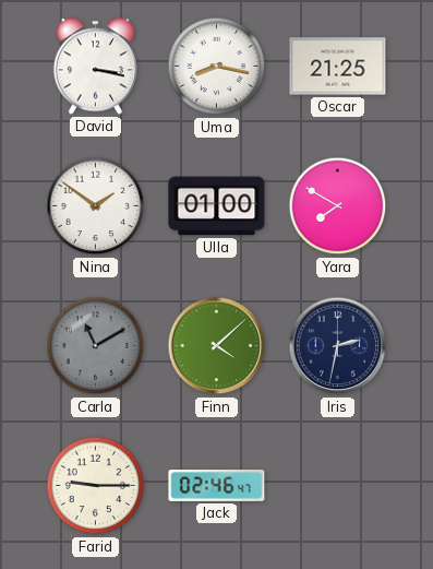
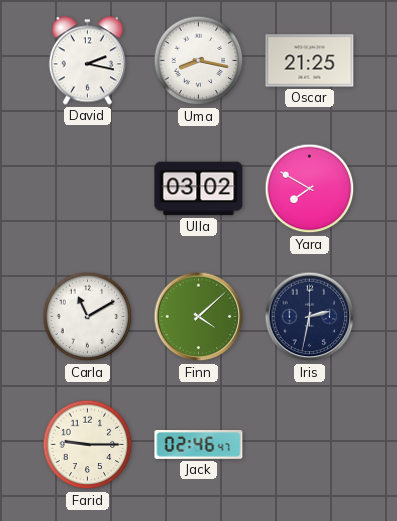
David: 3:17 -> 2:17
Nina: 1:51 -> none
Ulla: 01:00 -> 03:02
Carla dial: grey -> white
